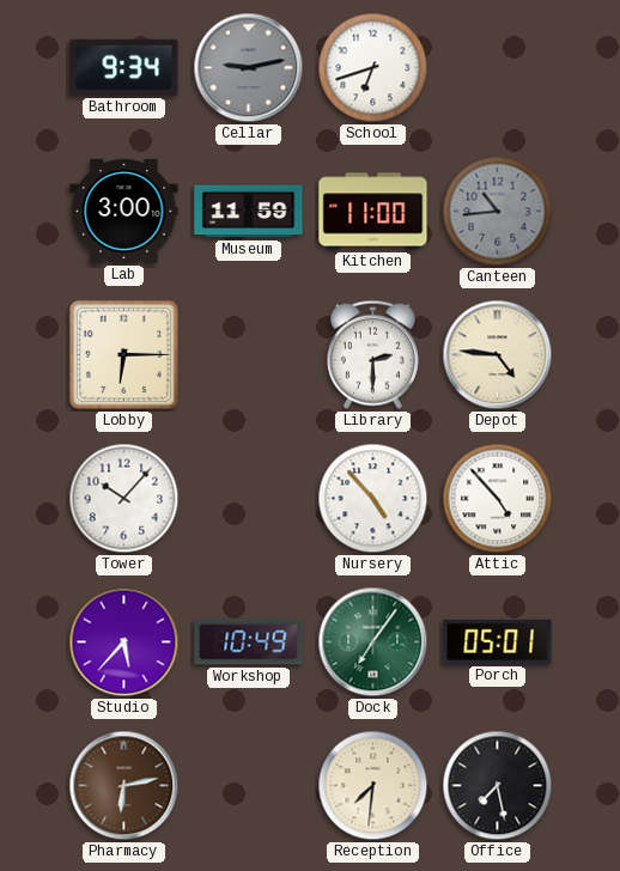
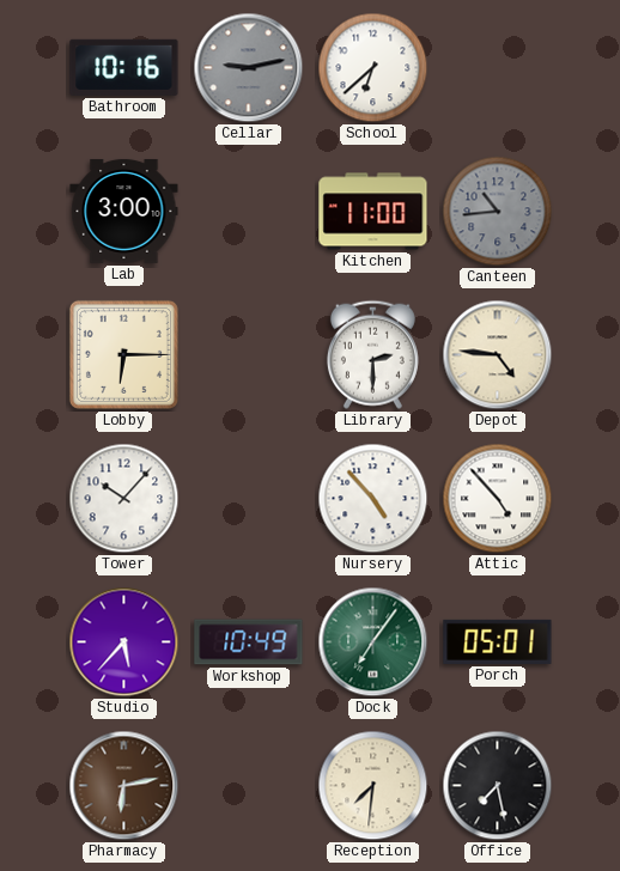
Bathroom: 9:34 -> 10:16
School: 6:42 -> 6:38
Museum: 11:59 -> none
